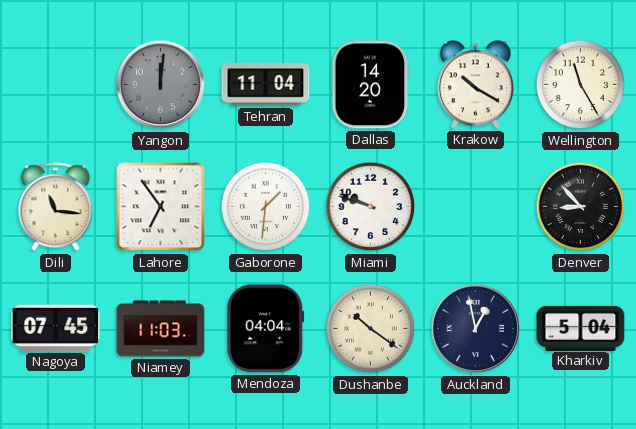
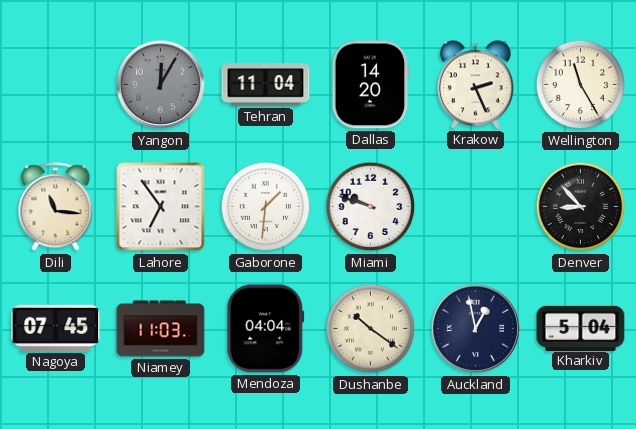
Yangon: 12:01 -> 12:05
Krakow: 10:20 -> 2:26
